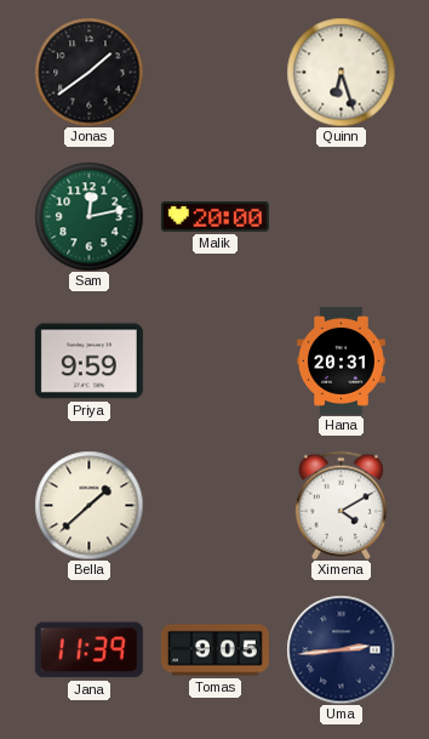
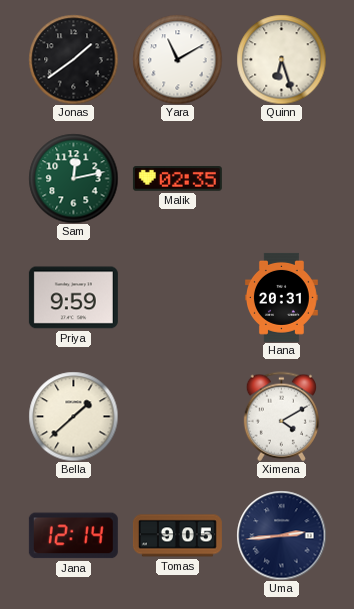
Yara: none -> 11:10
Malik: 20:00 -> 02:35
Jana: 11:39 -> 12:14
